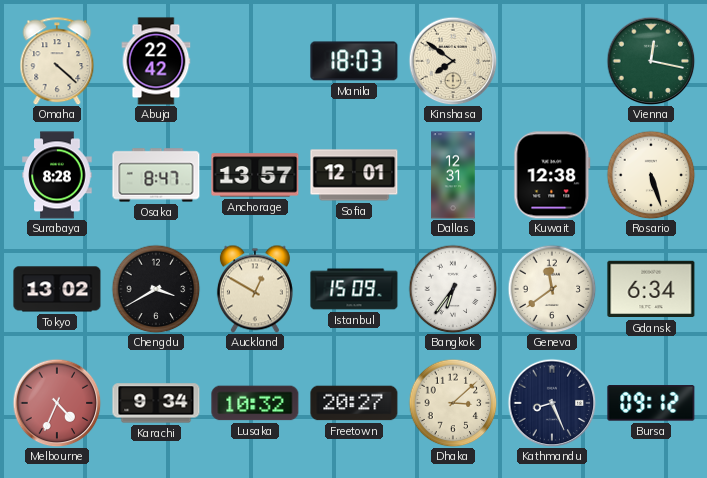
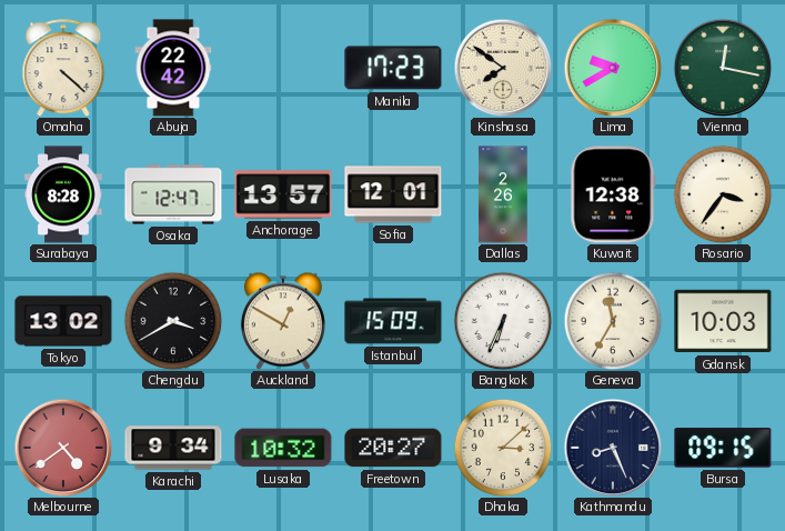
Manila: 18:03 -> 17:23
Lima: none -> 9:40
Osaka: 8:47 -> 12:47
Dallas: 12:31 -> 2:26
Rosario: 5:27 -> 3:36
Bangkok: 6:36 -> 6:34
Geneva: 11:39 -> 11:35
Gdansk: 6:34 -> 10:03
Melbourne: 4:34 -> 4:39
Bursa: 09:12 -> 09:15
